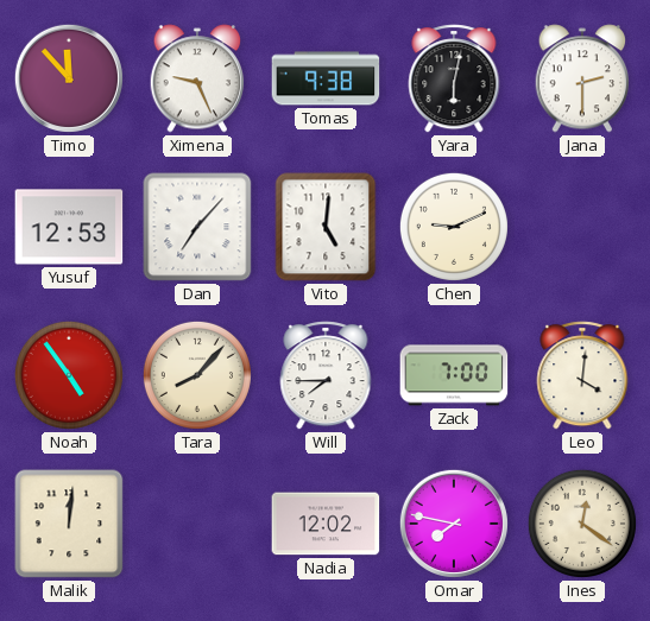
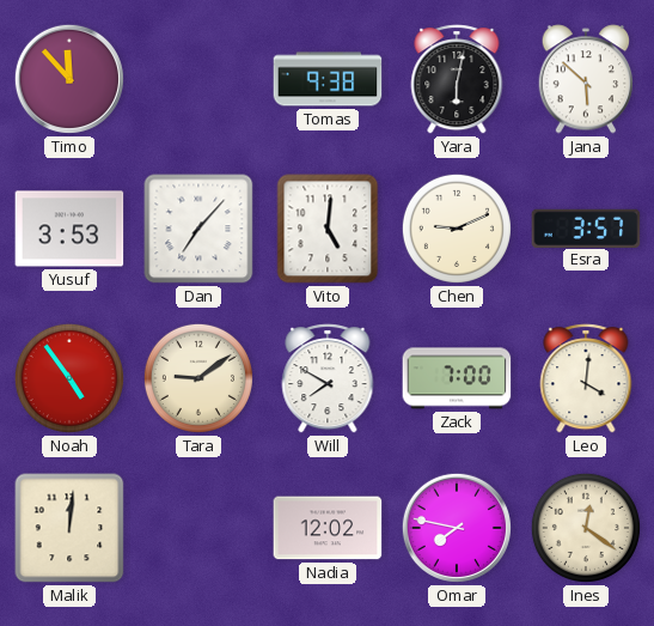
Ximena: 9:26 -> none
Jana: 2:30 -> 5:52
Yusuf: 12:53 -> 3:53
Esra: none -> 3:57
Tara: 8:07 -> 9:09
Will: 7:45 -> 7:50
